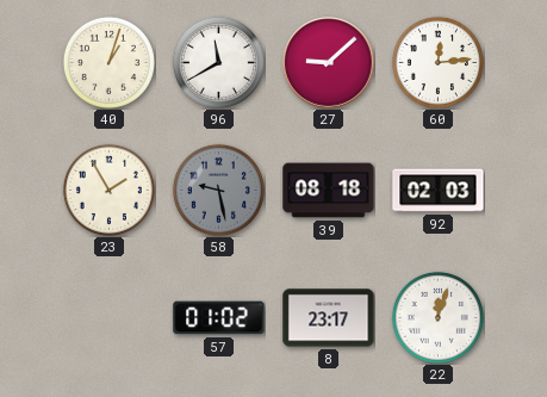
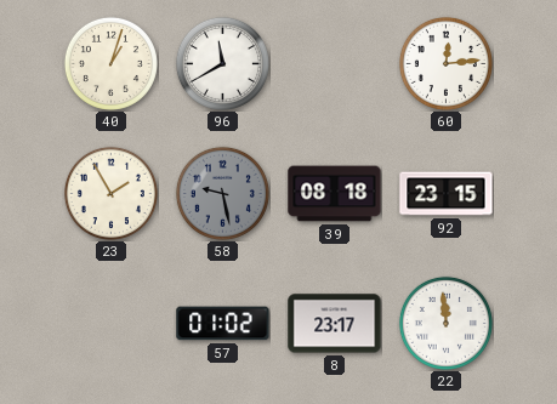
27: 9:08 -> none
92: 02:03 -> 23:15
22: 12:03 -> 11:59
